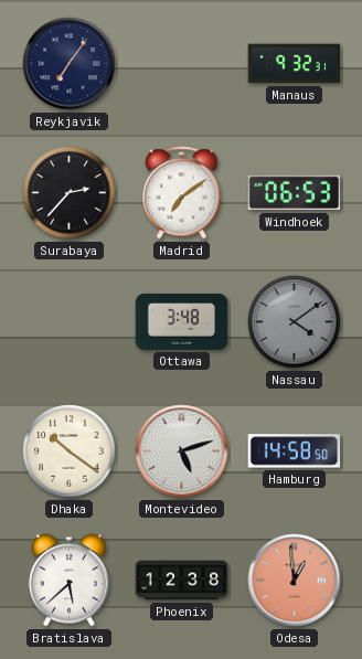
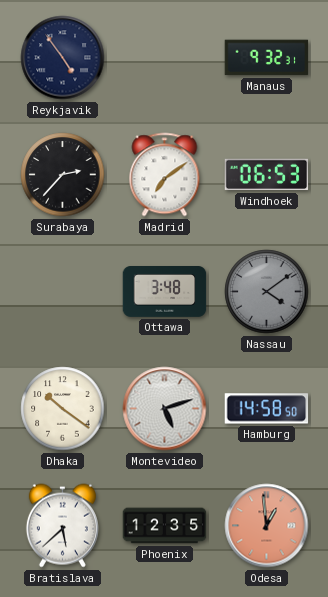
Reykjavik: 7:06 -> 4:54
Phoenix: 12:38 -> 12:35
